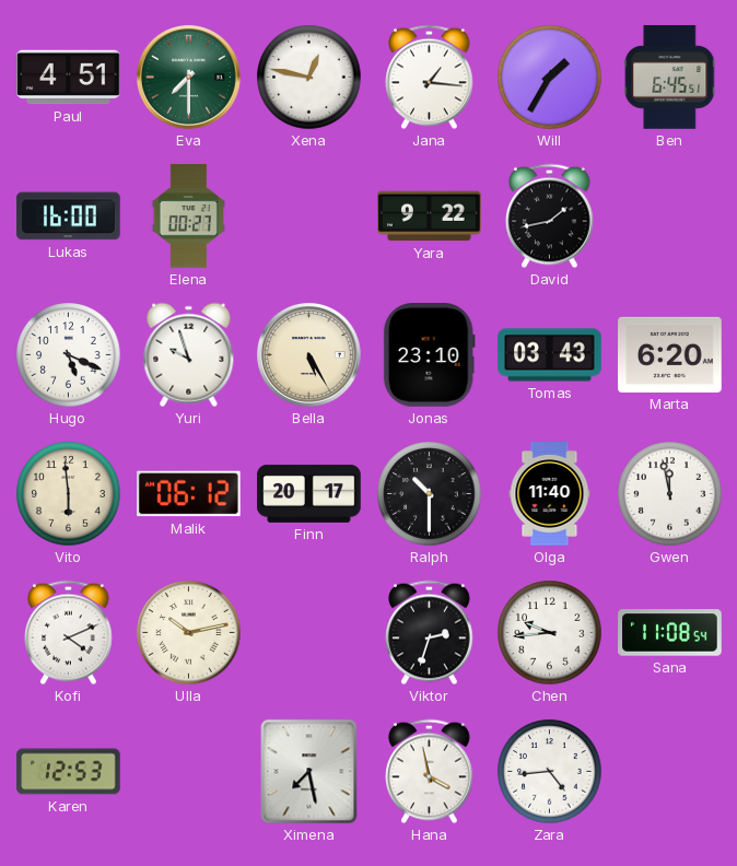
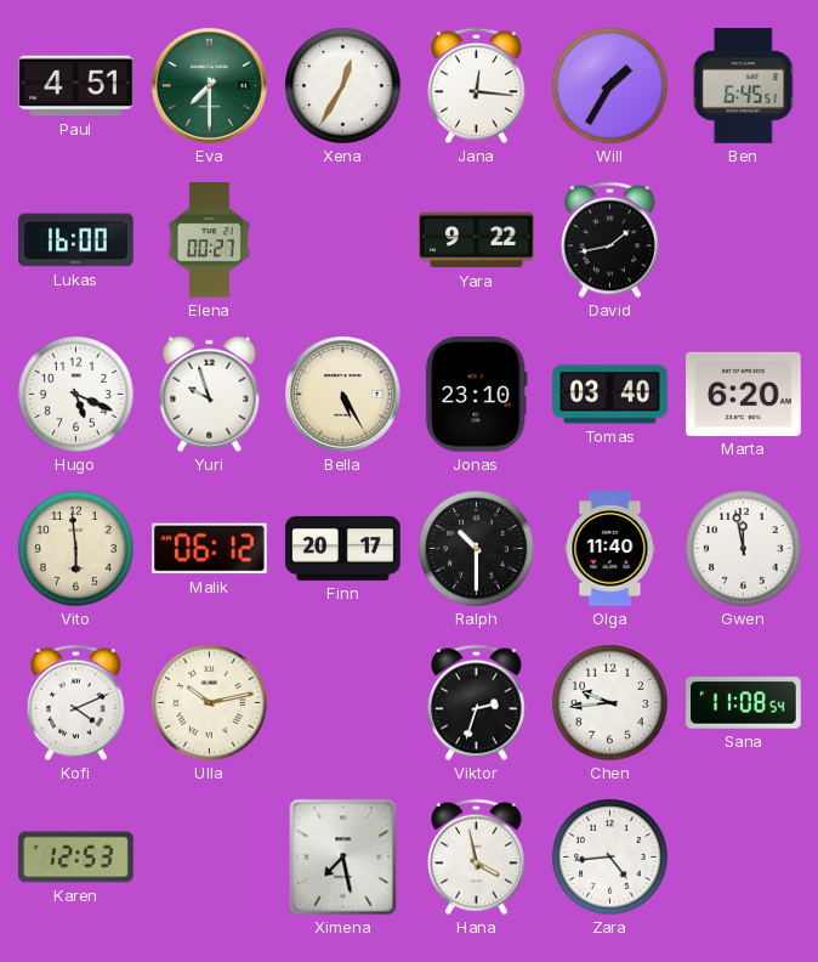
Xena: 12:47 -> 12:35
Jana: 1:16 -> 12:16
Tomas: 03:43 -> 03:40
